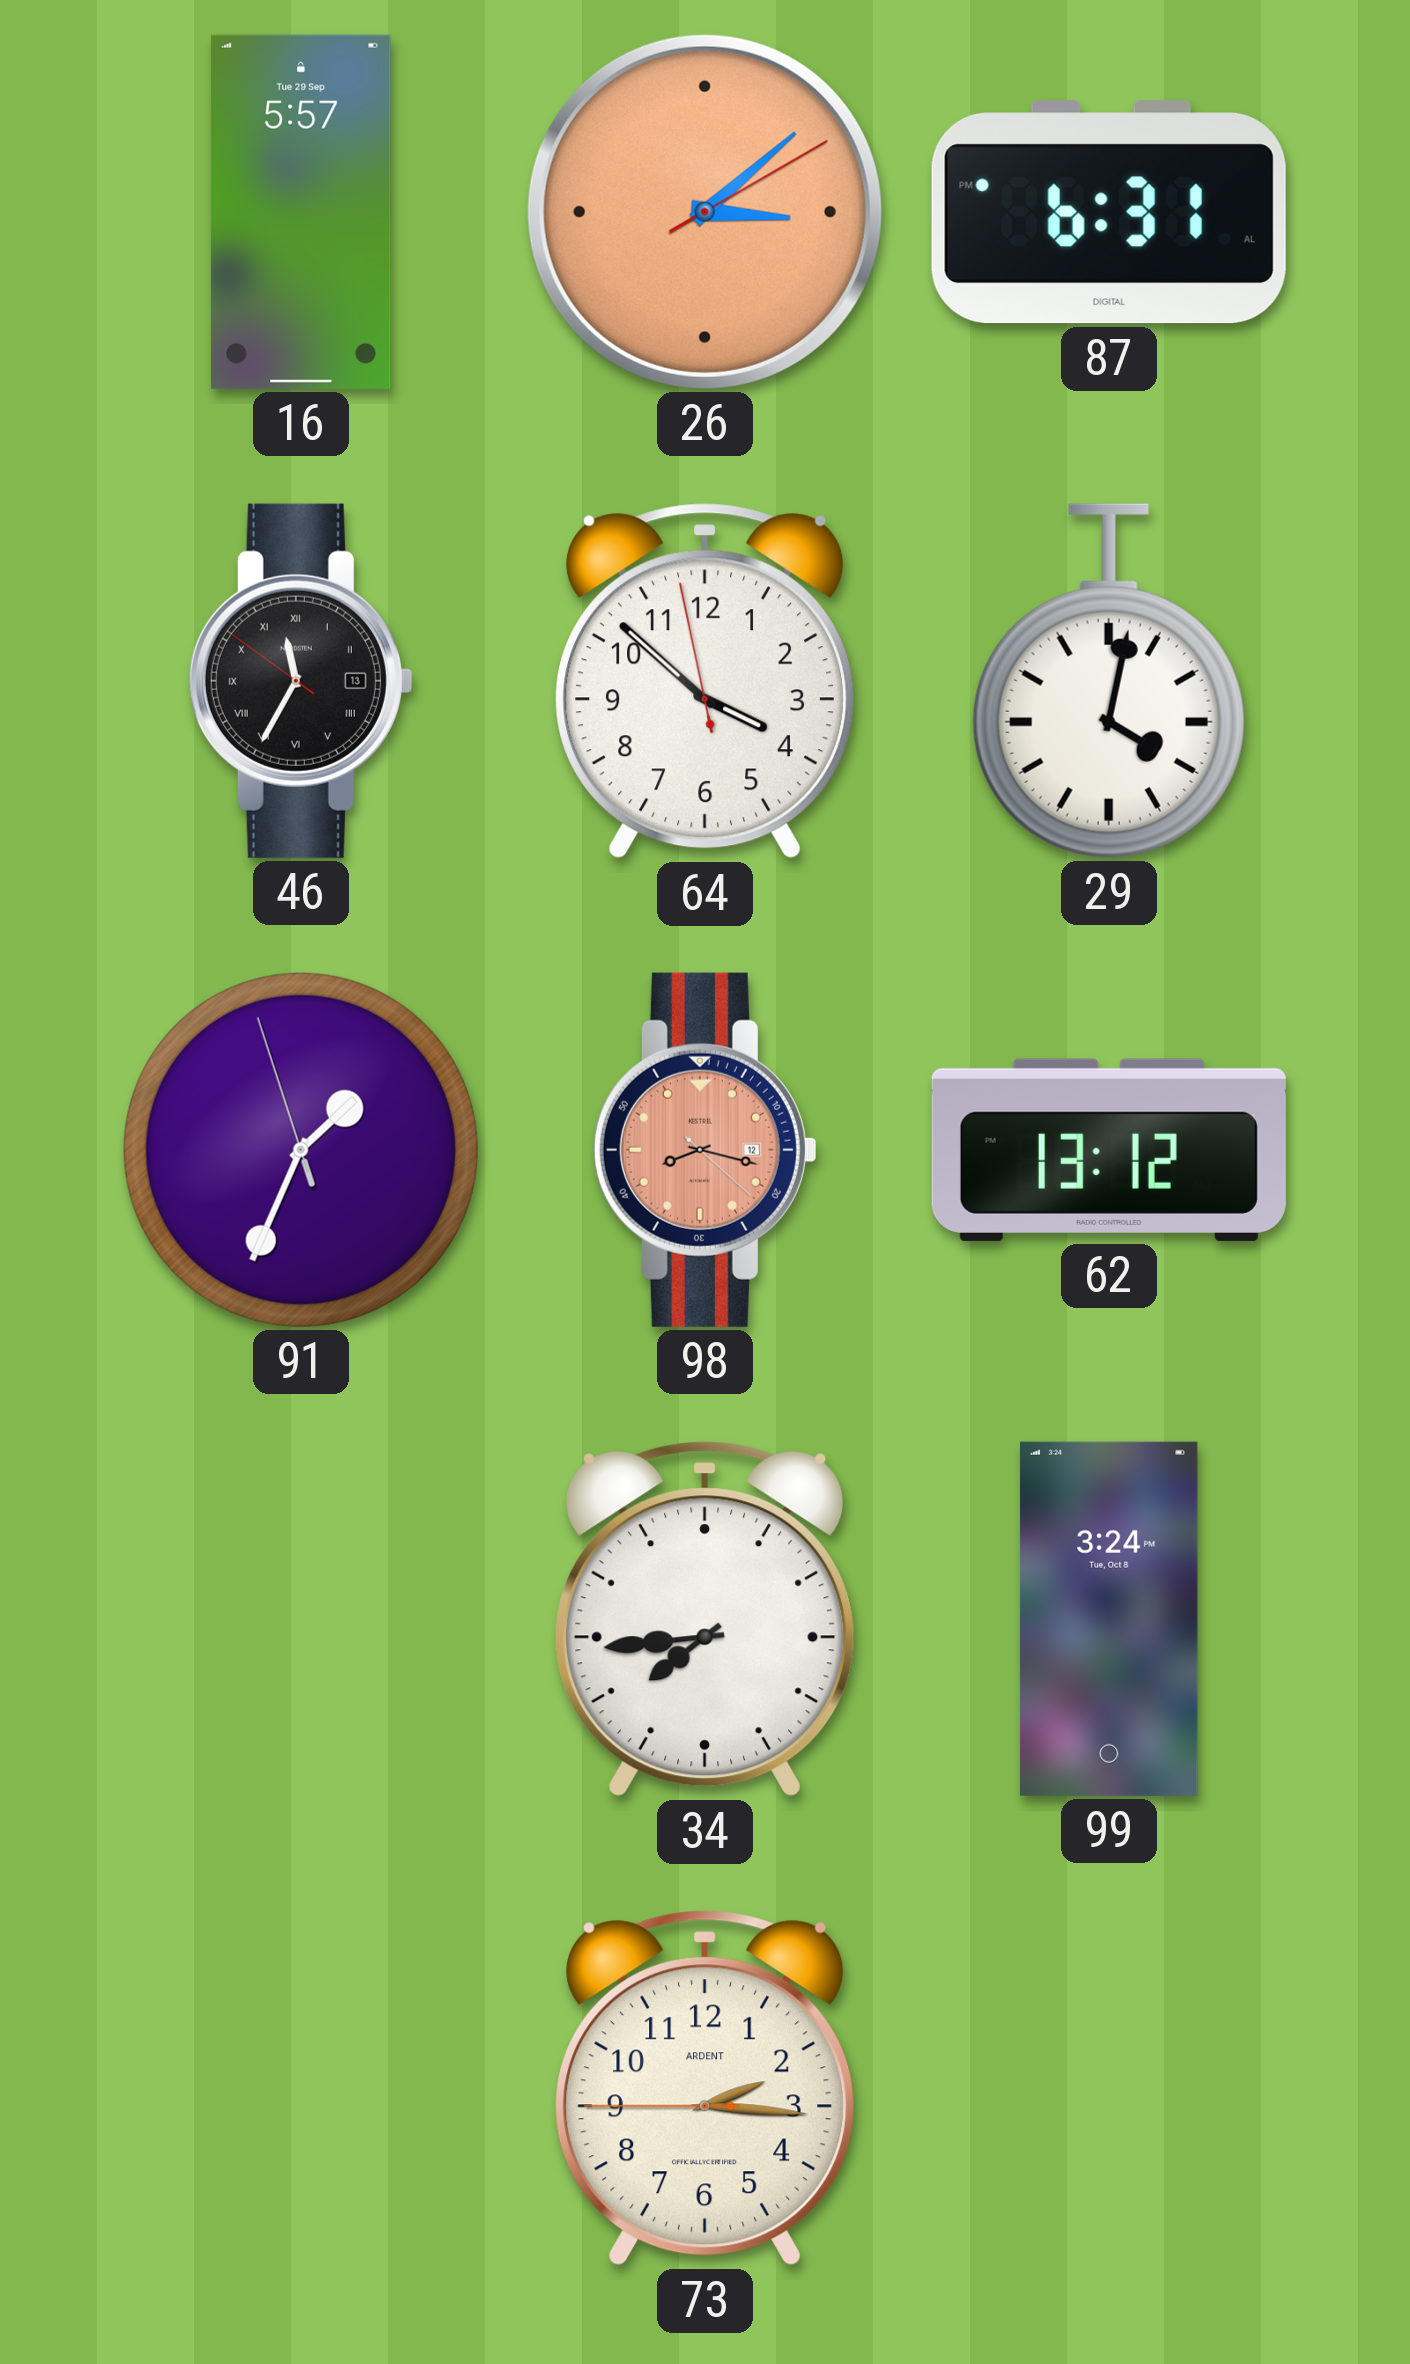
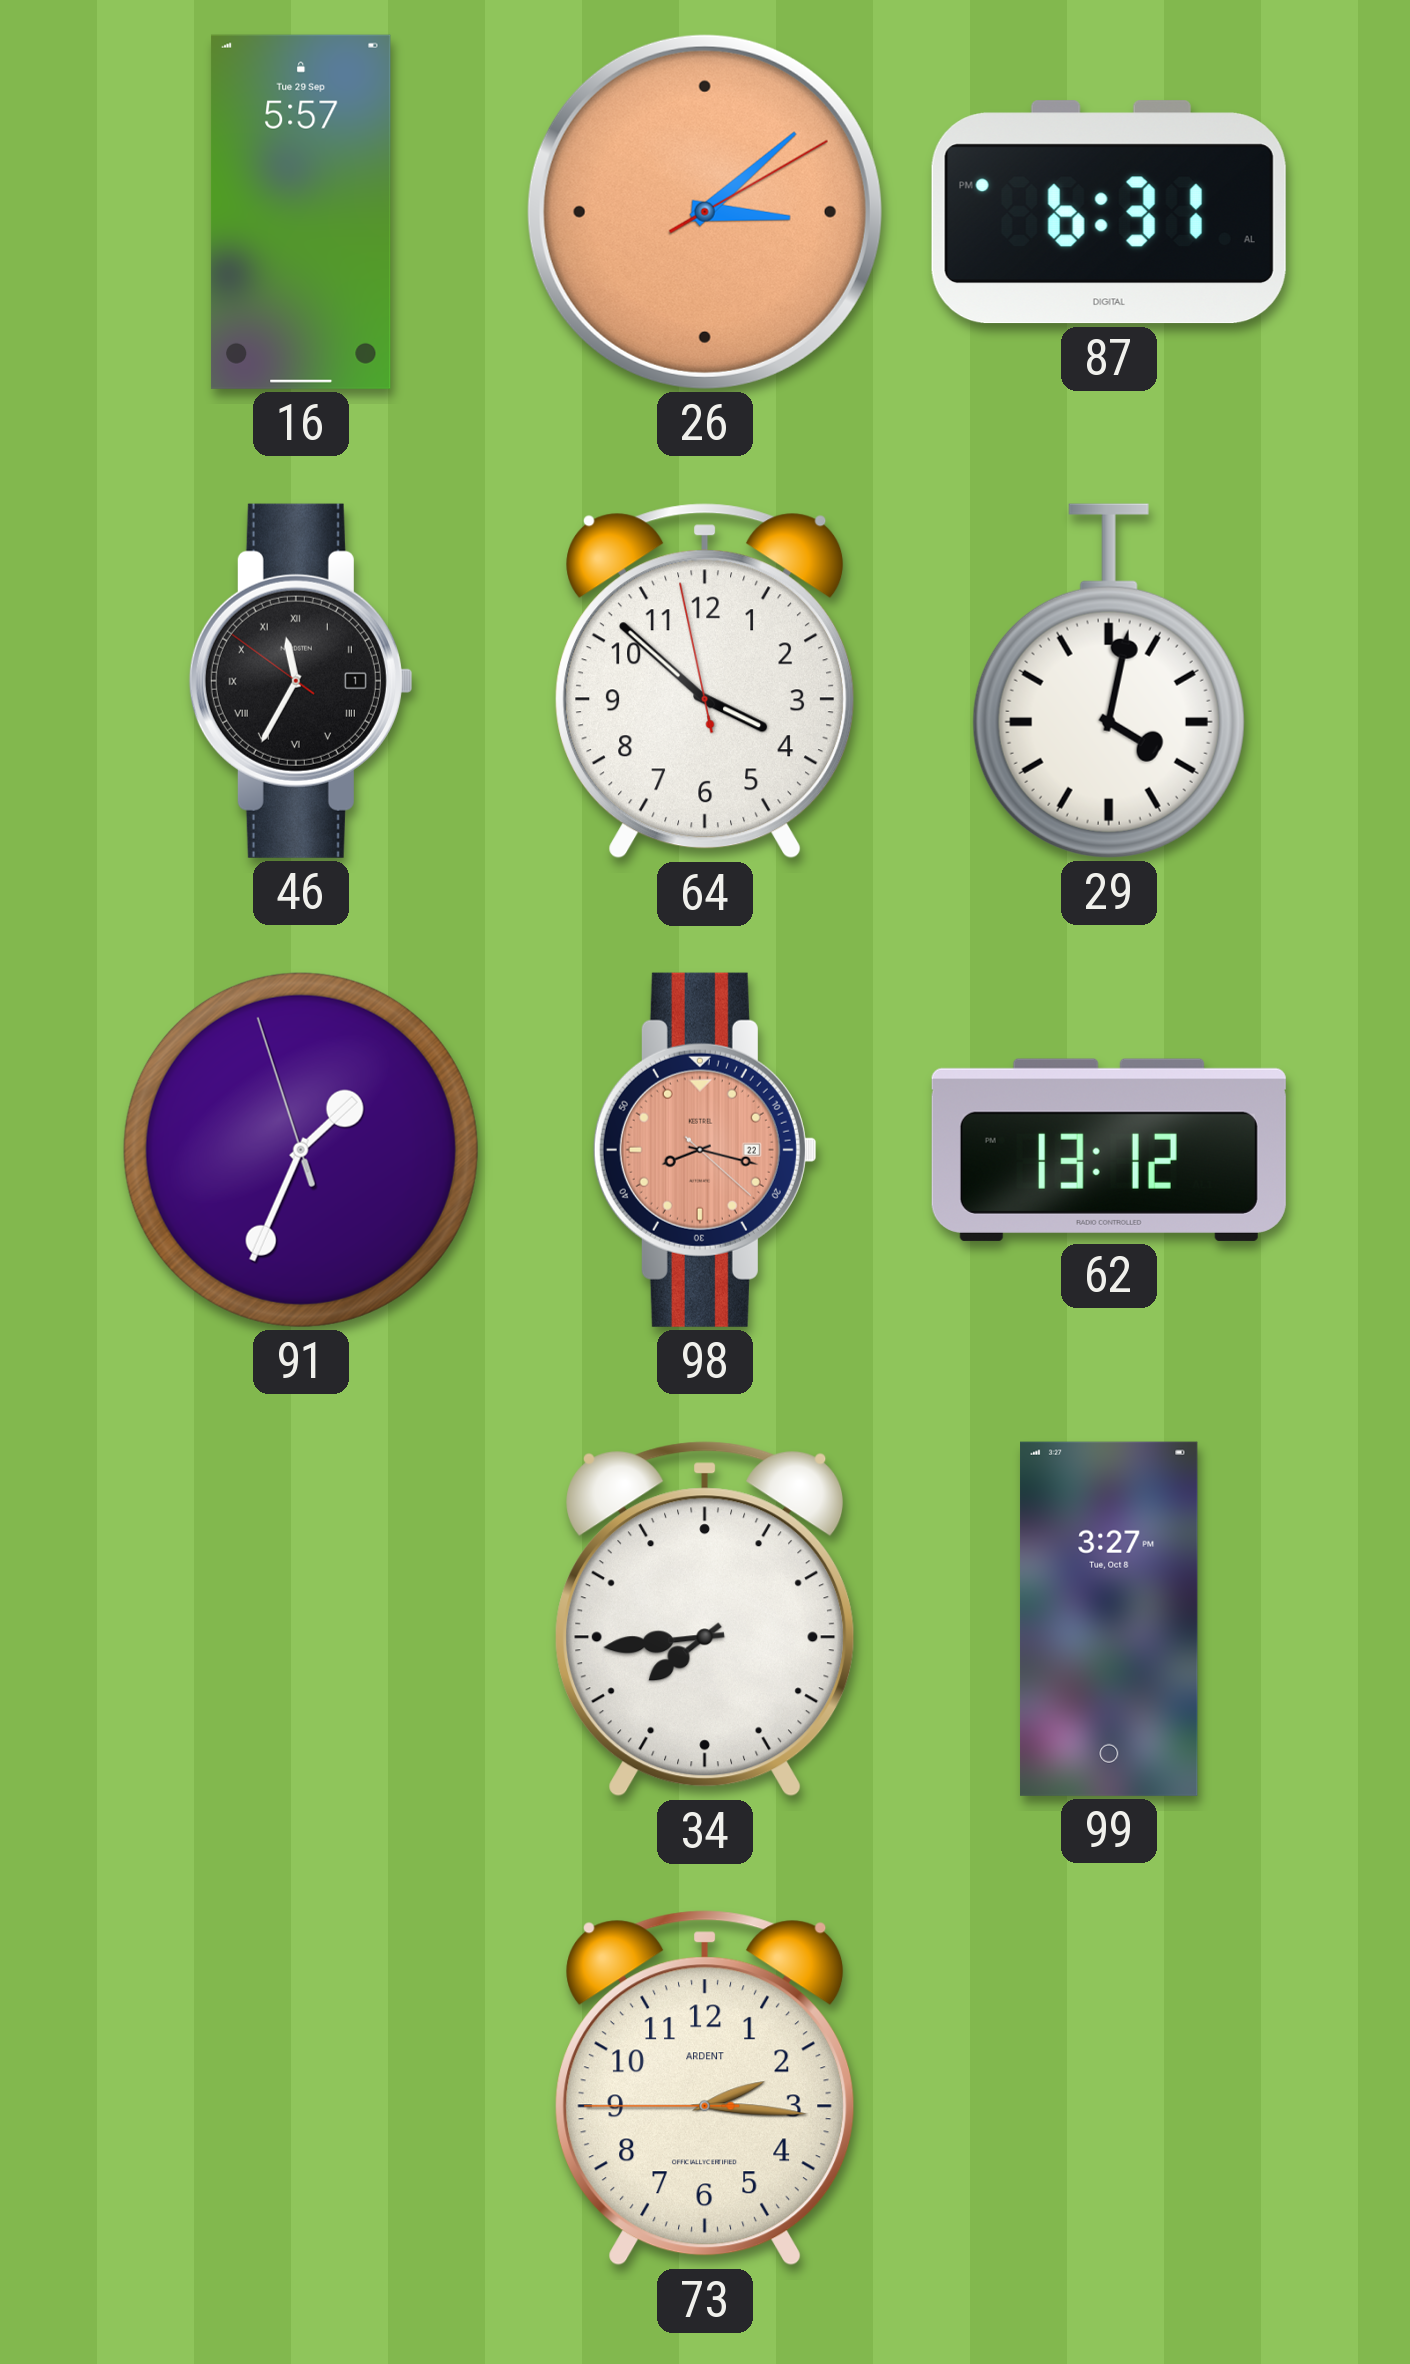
46 date: 13 -> 1
98 date: 12 -> 22
99: 3:24 -> 3:27
